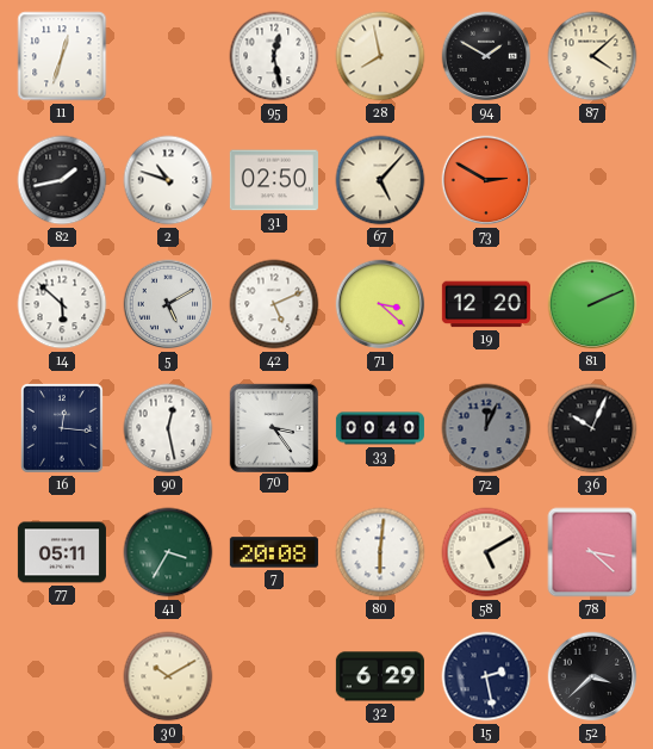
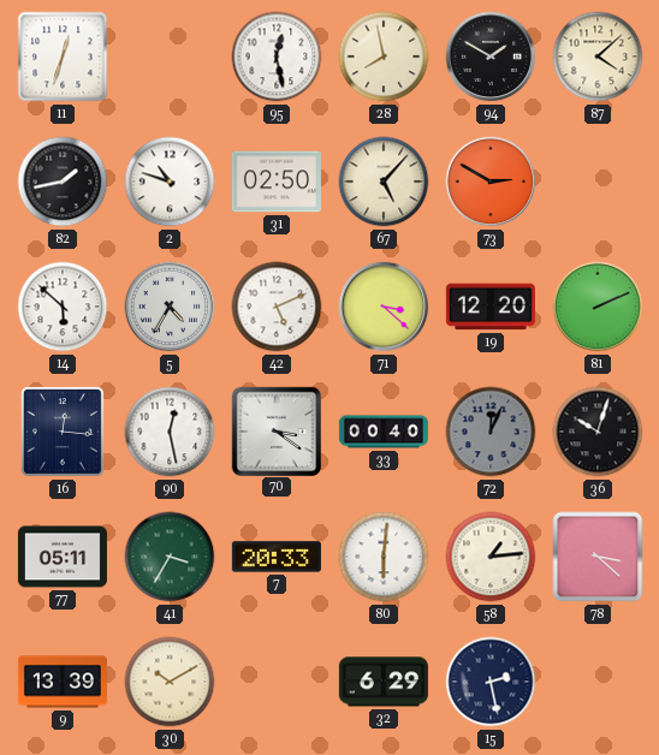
5: 5:10 -> 4:35
70: 3:24 -> 3:21
36: 10:04 -> 10:03
7: 20:08 -> 20:33
58: 5:10 -> 1:14
9: none -> 13:39
52: 3:38 -> none
